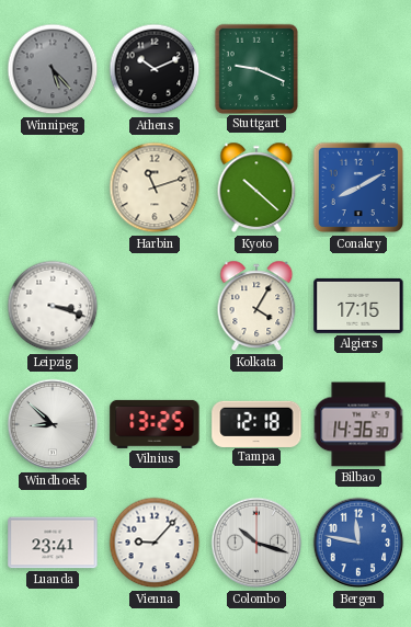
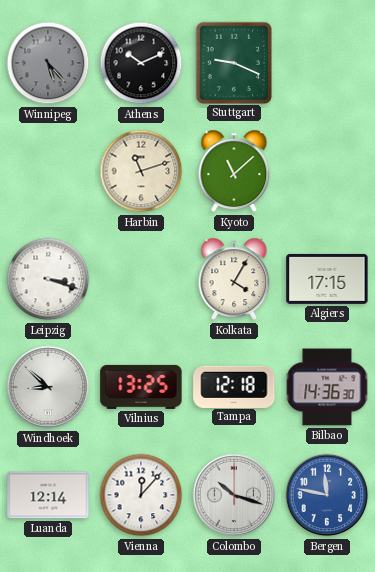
Kyoto: 10:22 -> 11:08
Conakry: 8:10 -> none
Luanda: 23:41 -> 12:14
Vienna: 9:07 -> 12:07
